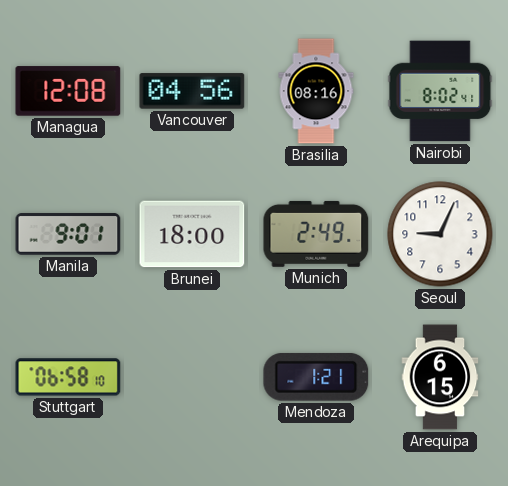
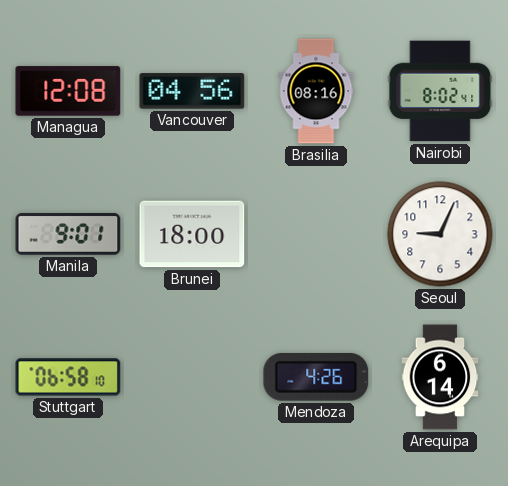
Munich: 2:49 -> none
Mendoza: 1:21 -> 4:26
Arequipa: 6:15 -> 6:14
